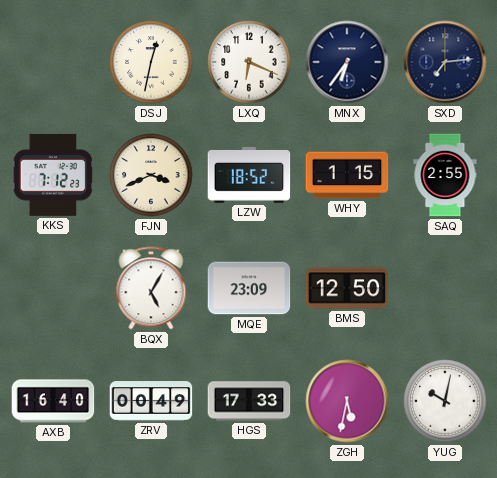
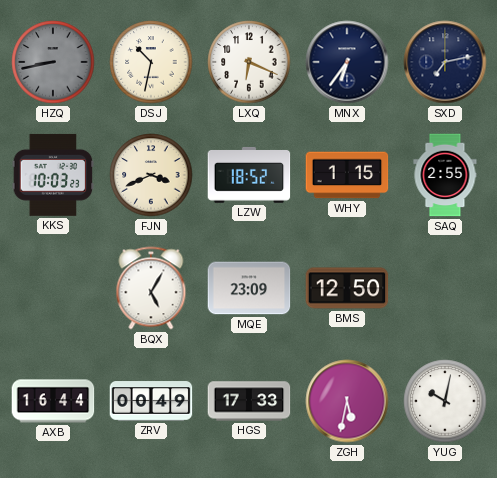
HZQ: none -> 8:43
DSJ: 12:32 -> 10:32
SXD: 7:14 -> 7:13
KKS: 7:12 -> 10:03
AXB: 16:40 -> 16:44
